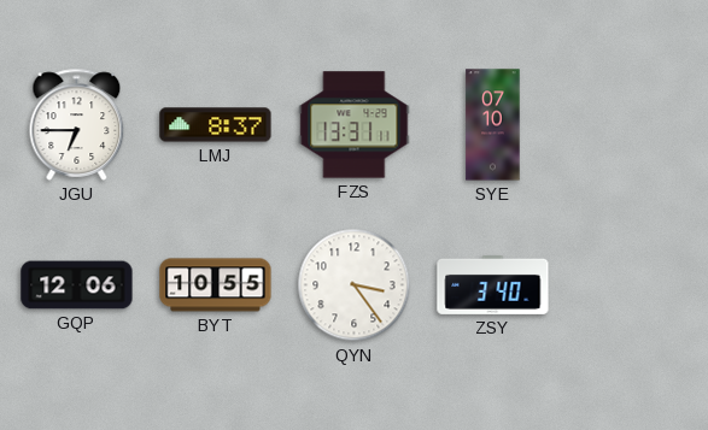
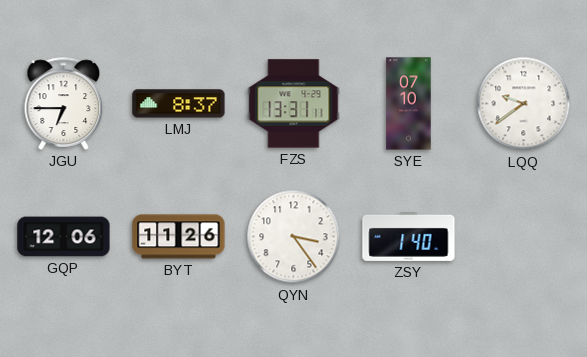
LQQ: none -> 9:39
BYT: 10:55 -> 11:26
ZSY: 3:40 -> 1:40
